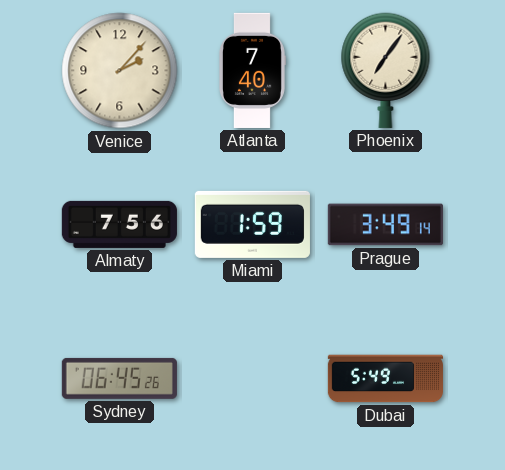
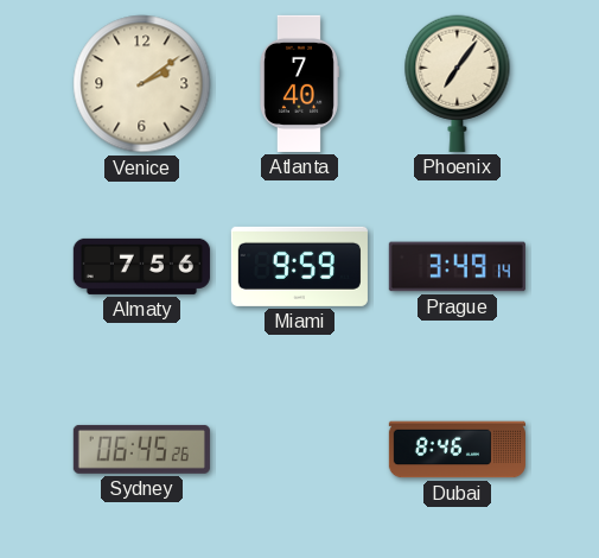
Venice: 2:07 -> 2:09
Miami: 1:59 -> 9:59
Dubai: 5:49 -> 8:46
